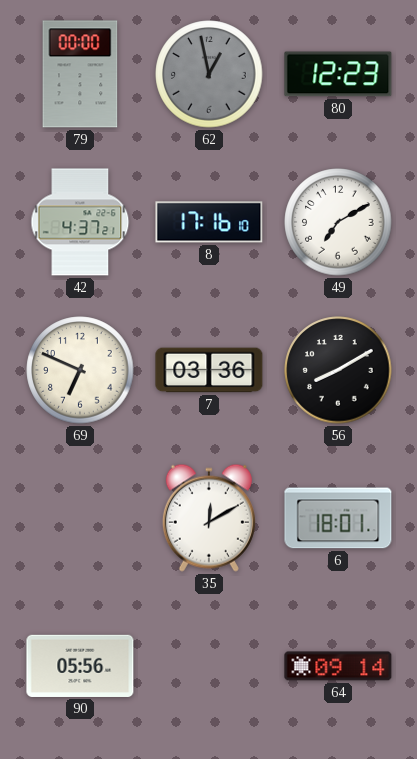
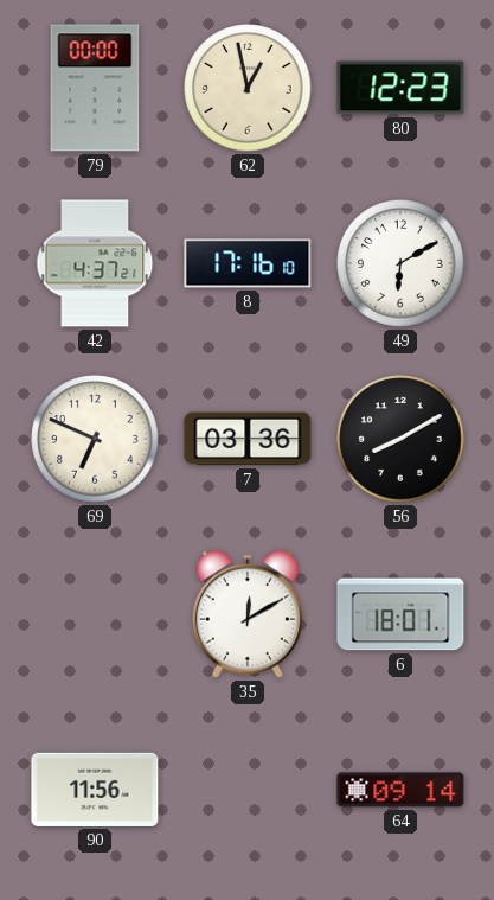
62 dial: grey -> cream
49: 7:10 -> 6:10
90: 05:56 -> 11:56
